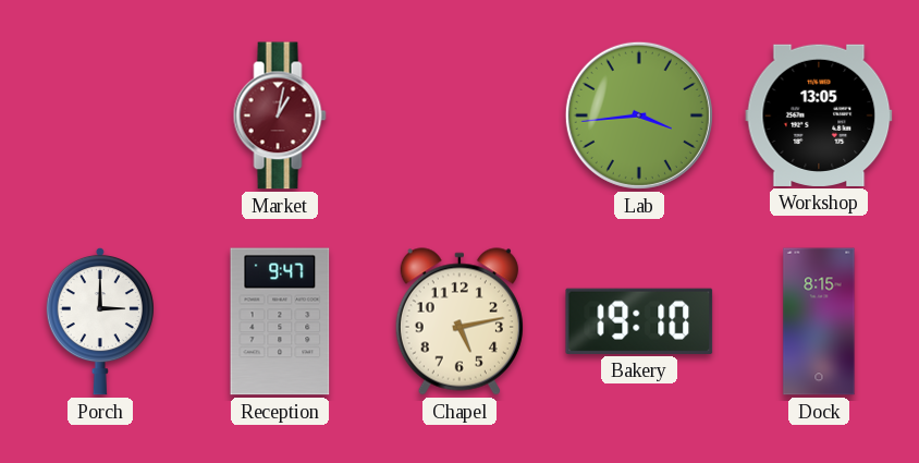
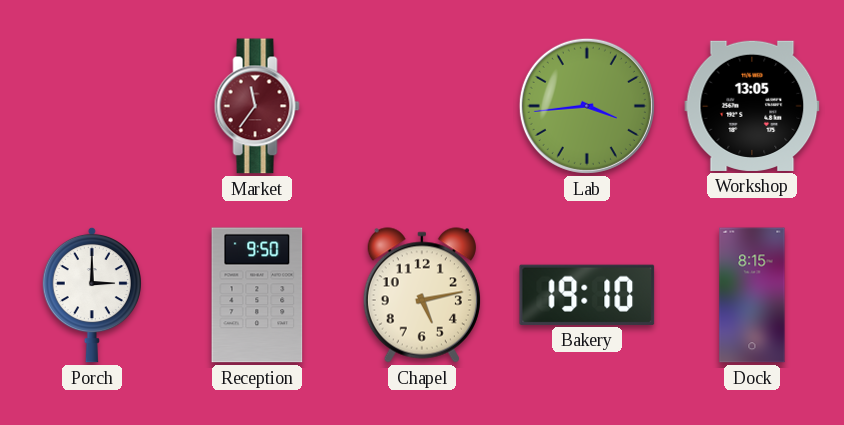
Market: 1:02 -> 11:36
Reception: 9:47 -> 9:50
